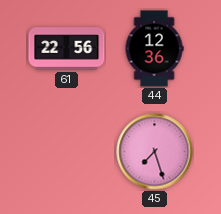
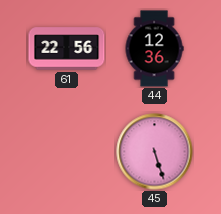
45: 7:27 -> 5:27
